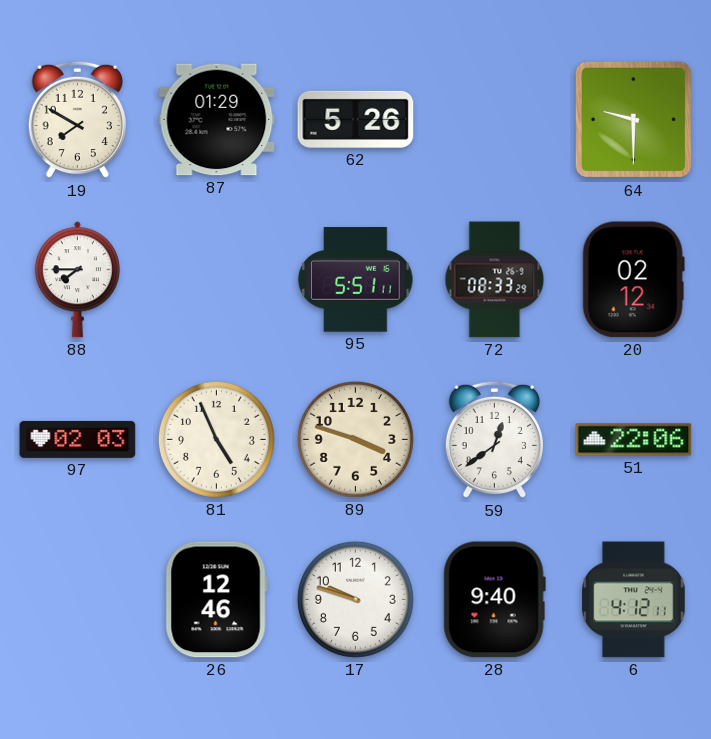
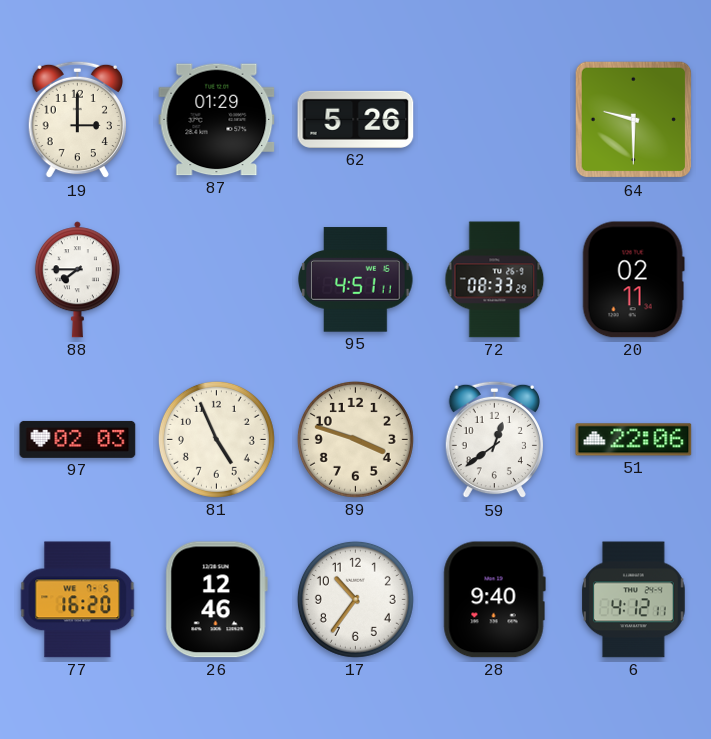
19: 7:50 -> 3:00
95: 5:51 -> 4:51
20: 02:12 -> 02:11
77: none -> 16:20
17: 9:48 -> 10:36
